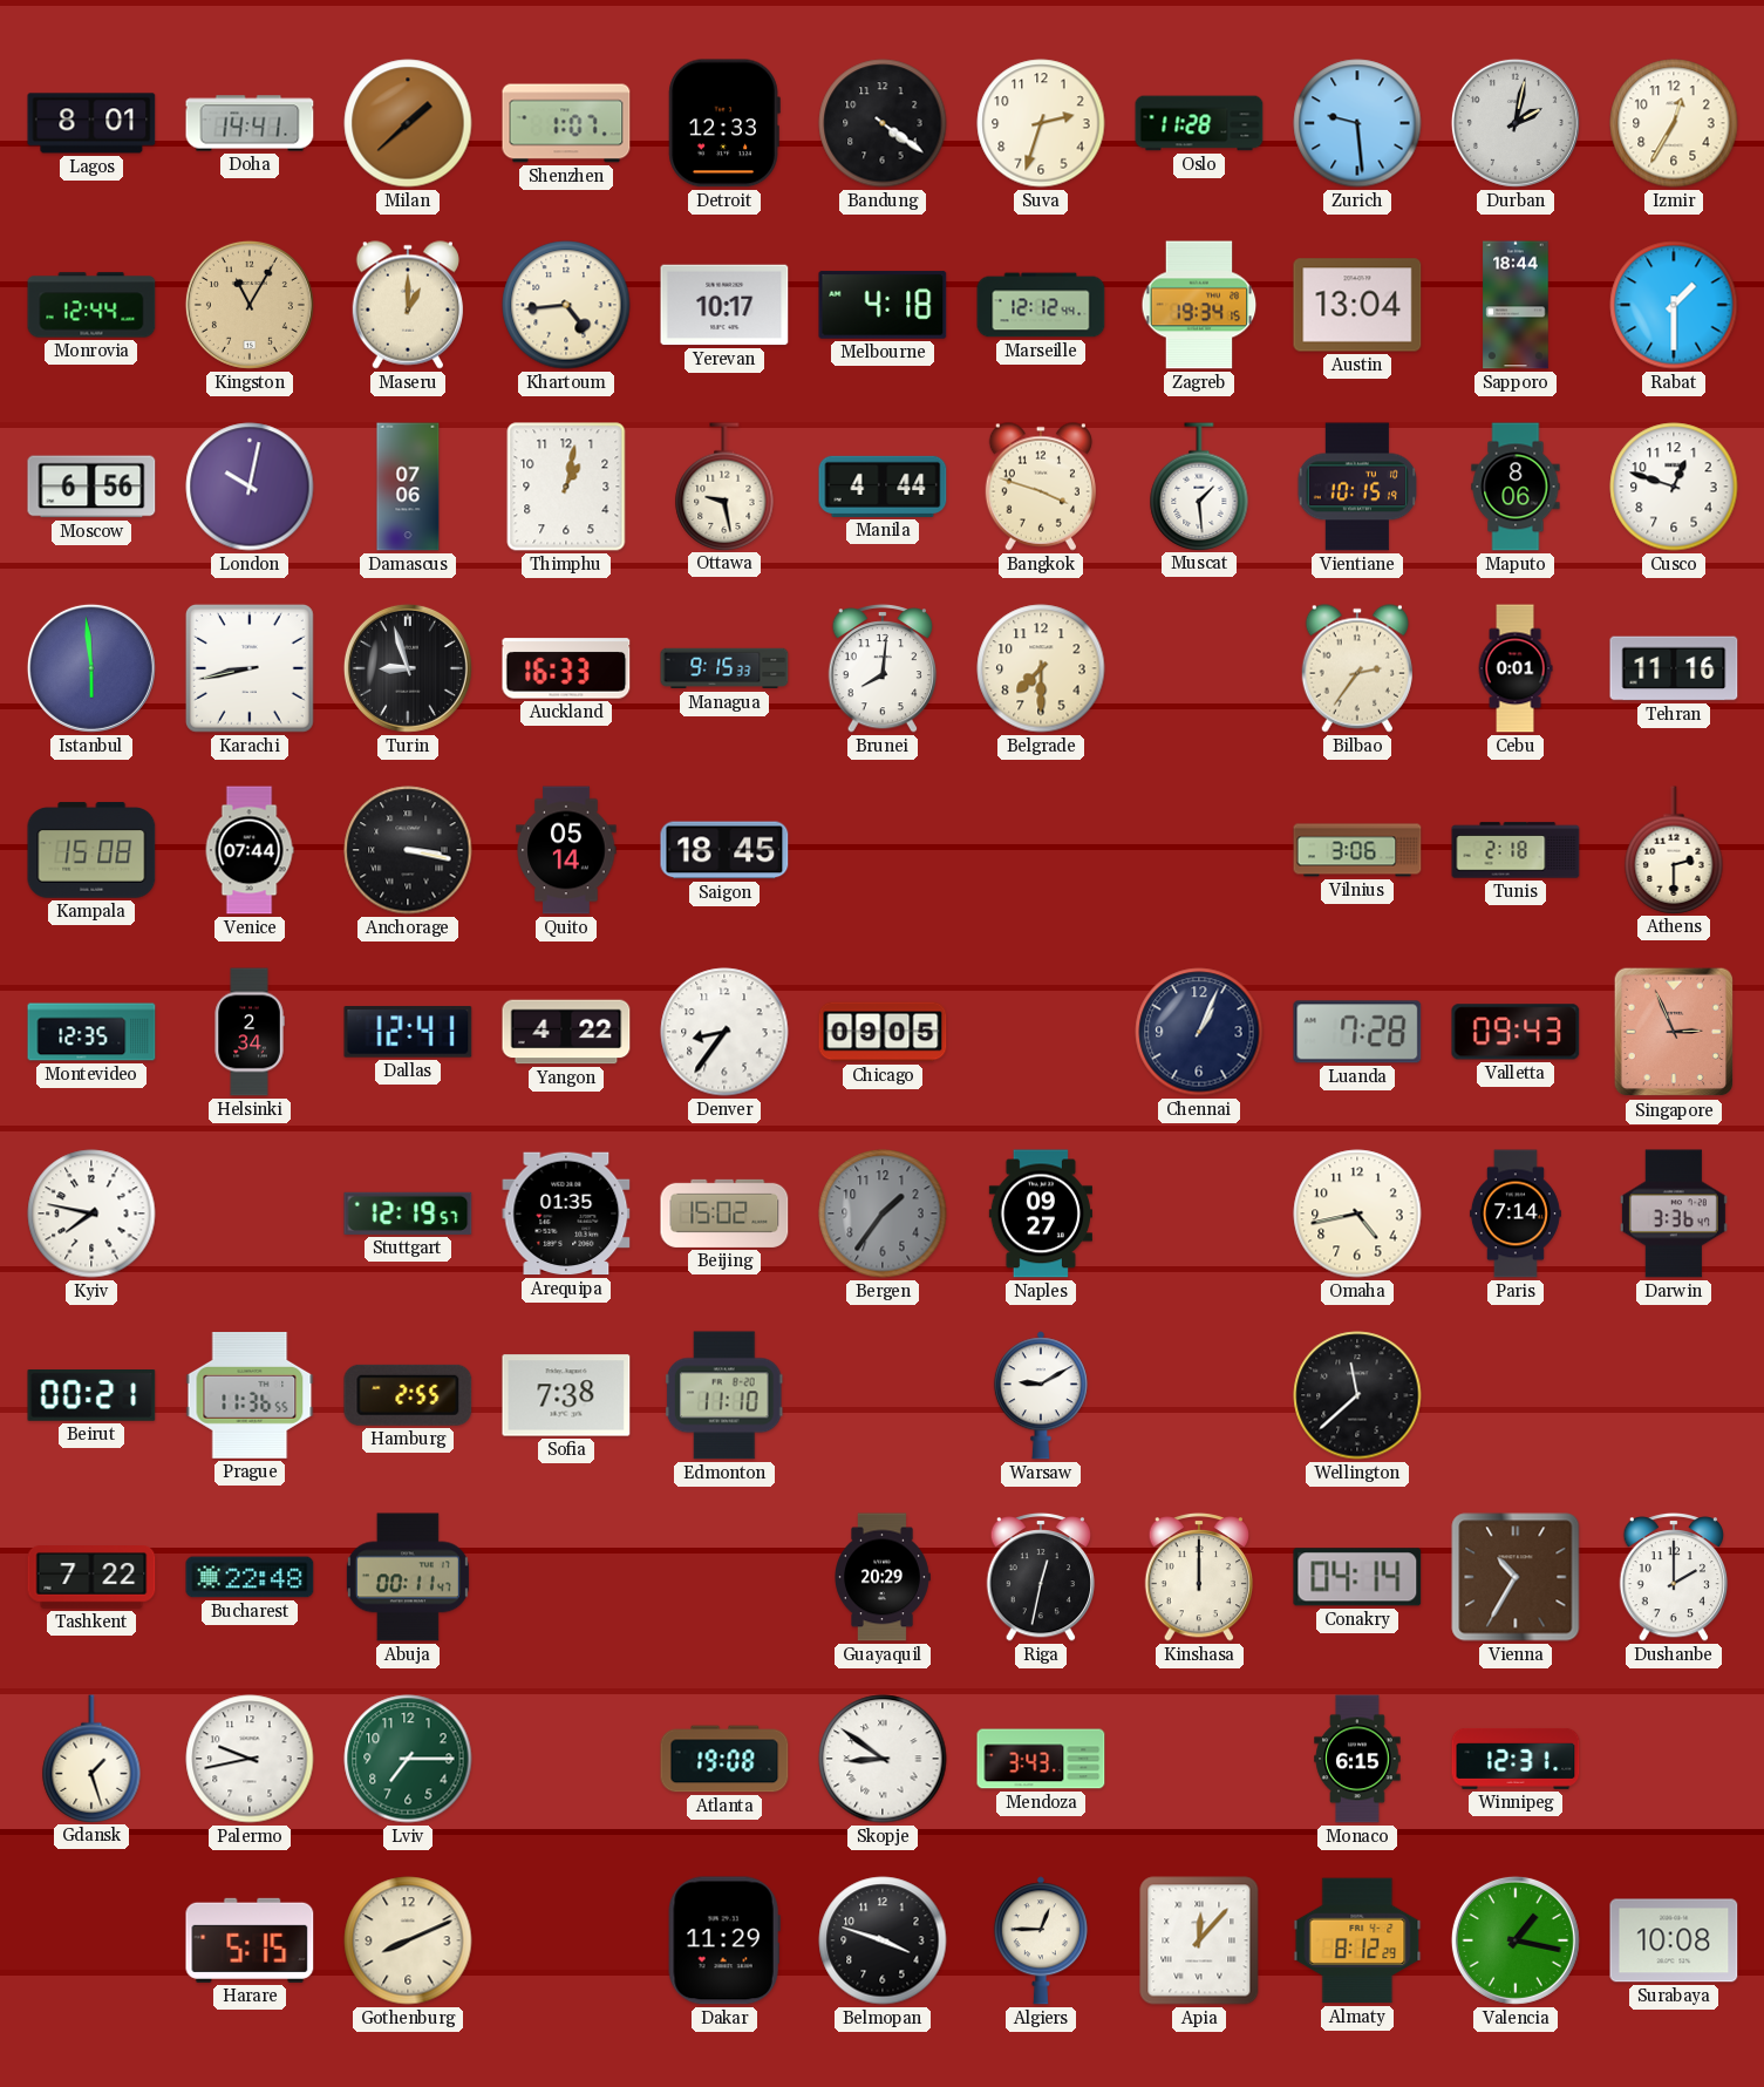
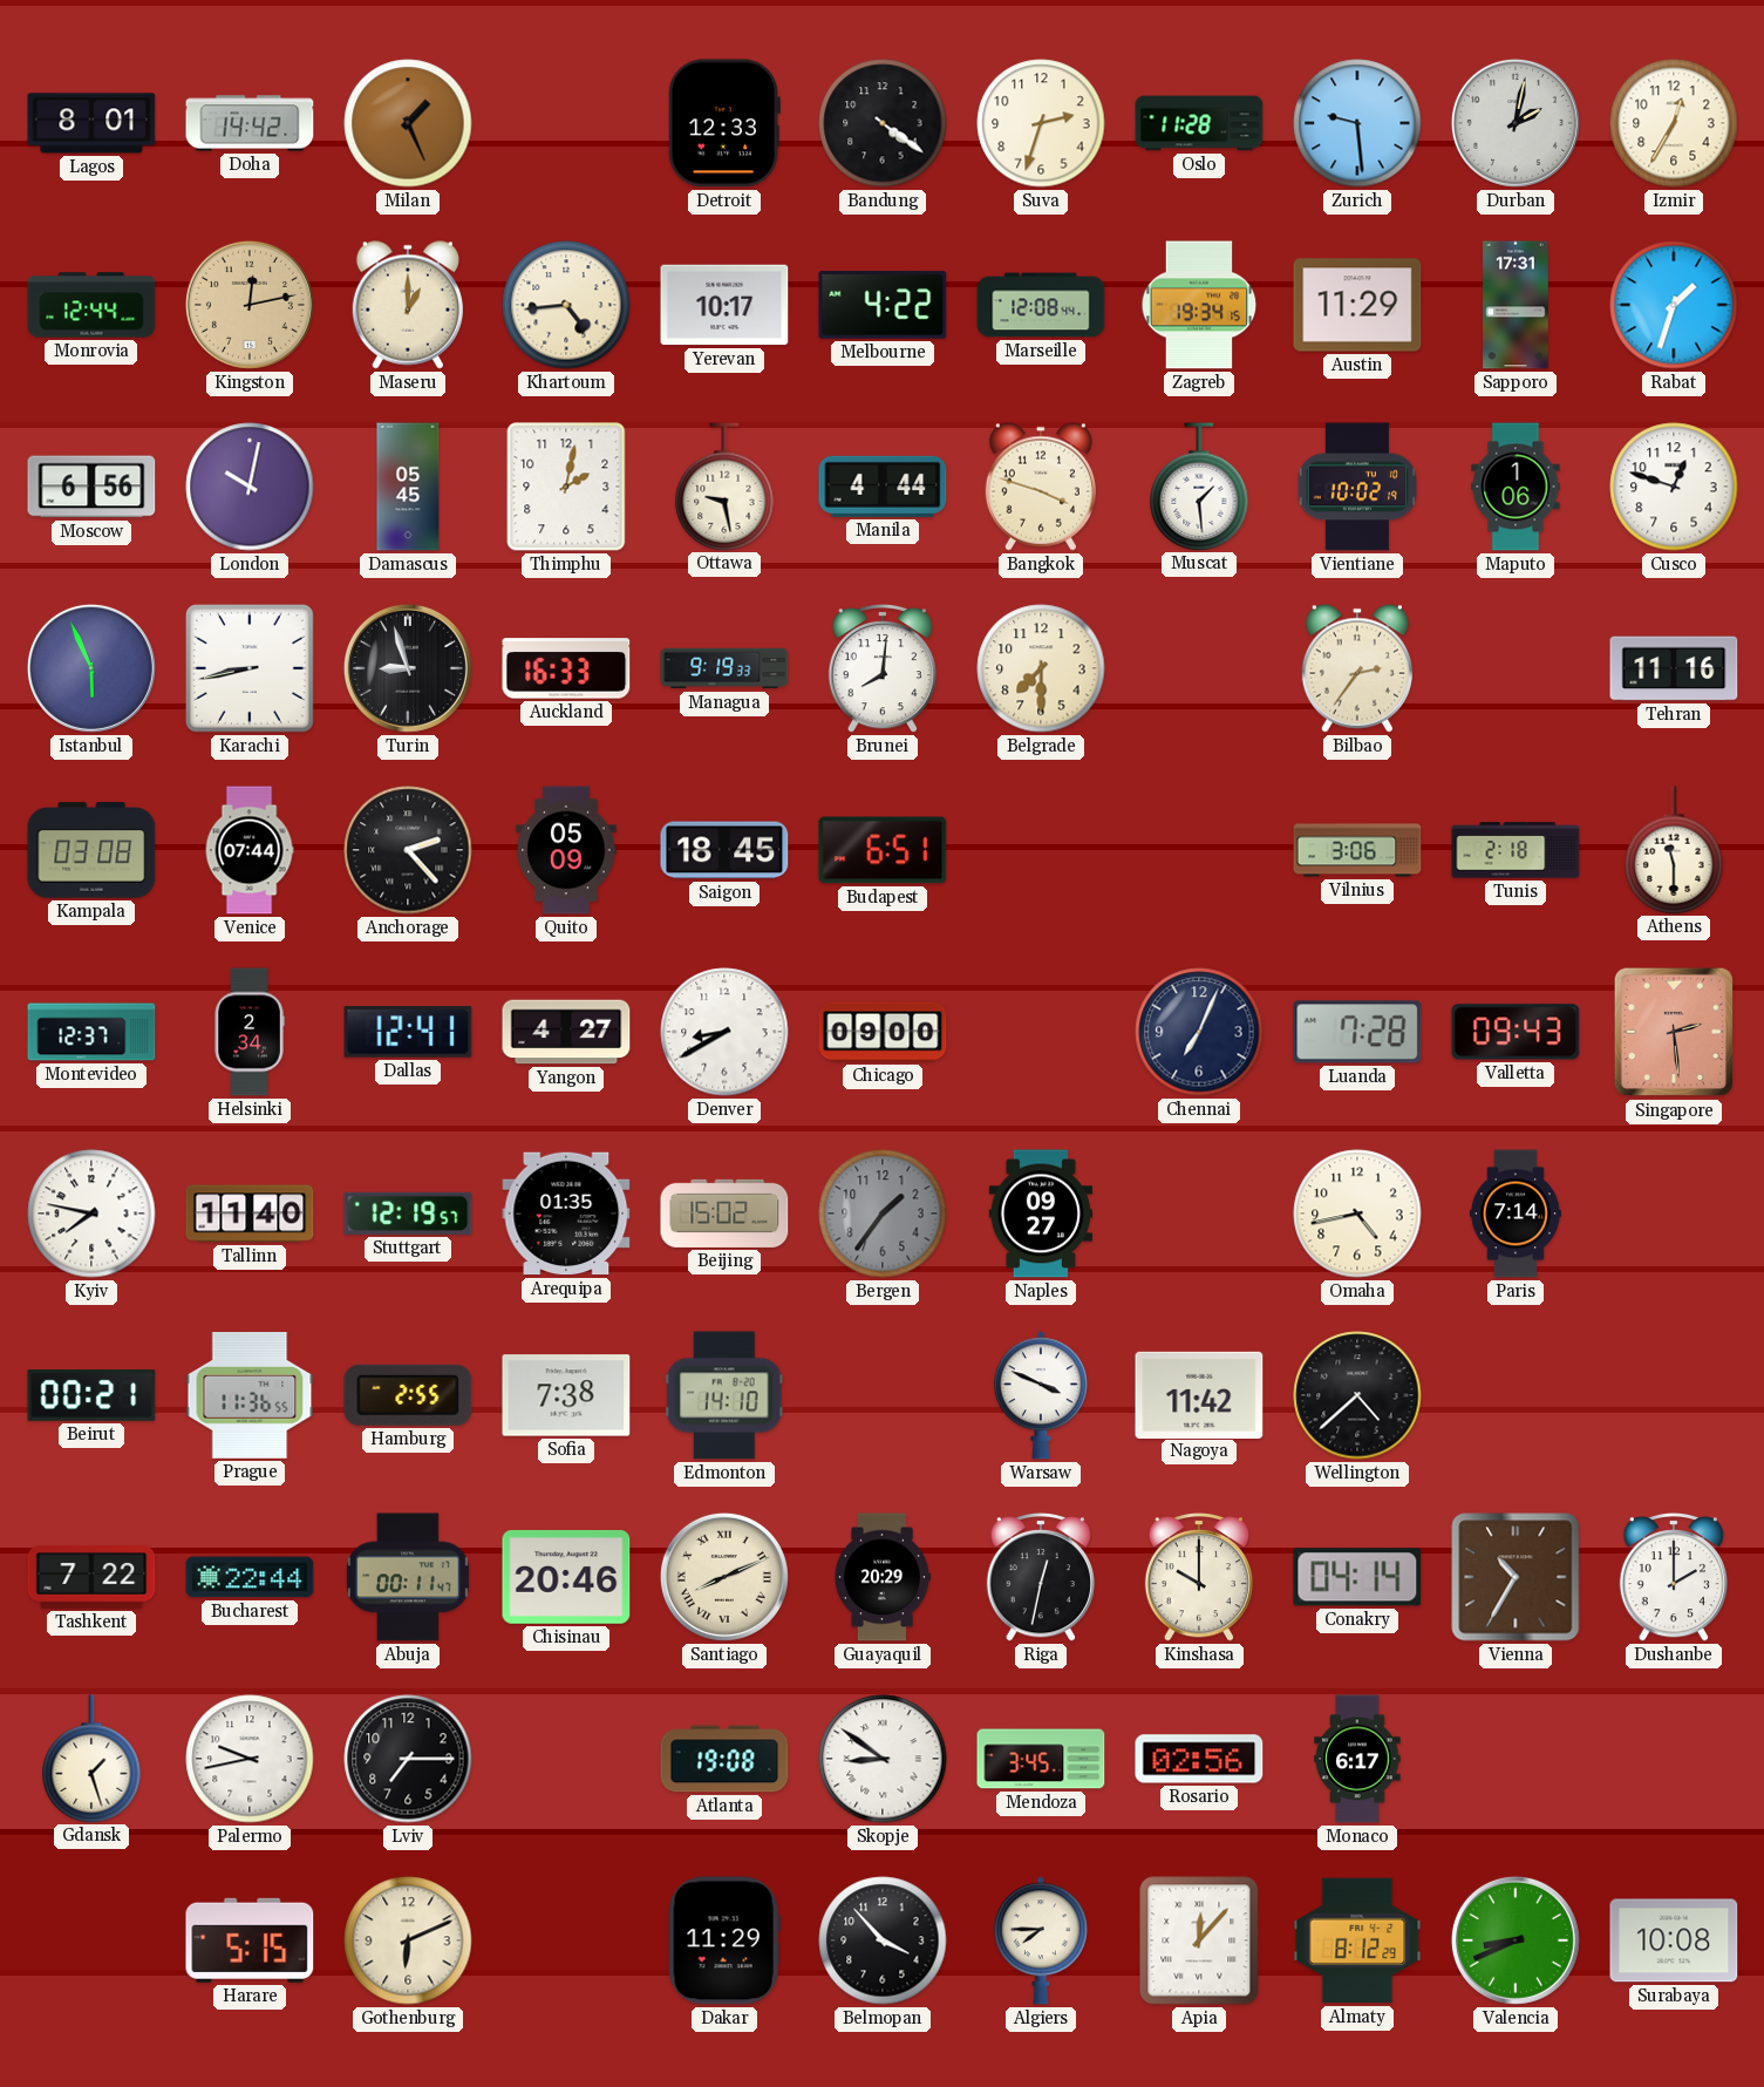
Doha: 14:41 -> 14:42
Milan: 1:38 -> 1:26
Shenzhen: 1:07 -> none
Kingston: 11:05 -> 12:13
Melbourne: 4:18 -> 4:22
Marseille: 12:12 -> 12:08
Austin: 13:04 -> 11:29
Sapporo: 18:44 -> 17:31
Rabat: 1:30 -> 1:33
Damascus: 07:06 -> 05:45
Thimphu: 1:02 -> 2:02
Vientiane: 10:15 -> 10:02
Maputo: 8:06 -> 1:06
Istanbul: 5:59 -> 5:56
Managua: 9:15 -> 9:19
Cebu: 0:01 -> none
Kampala: 15:08 -> 03:08
Anchorage: 3:17 -> 2:23
Quito: 05:14 -> 05:09
Budapest: none -> 6:51
Athens: 2:30 -> 11:30
Montevideo: 12:35 -> 12:37
Yangon: 4:22 -> 4:27
Denver: 8:36 -> 8:40
Chicago: 09:05 -> 09:00
Chennai: 1:04 -> 7:04
Singapore: 2:56 -> 2:29
Tallinn: none -> 11:40
Darwin: 3:36 -> none
Edmonton: 11:10 -> 14:10
Warsaw: 9:10 -> 3:49
Nagoya: none -> 11:42
Wellington: 11:38 -> 4:38
Bucharest: 22:48 -> 22:44
Chisinau: none -> 20:46
Santiago: none -> 8:11
Kinshasa: 12:00 -> 10:00
Lviv dial: green -> black
Mendoza: 3:43 -> 3:45
Rosario: none -> 02:56
Monaco: 6:15 -> 6:17
Winnipeg: 12:31 -> none
Gothenburg: 8:11 -> 6:11
Belmopan: 3:48 -> 3:53
Algiers: 12:45 -> 7:45
Valencia: 1:17 -> 8:41
